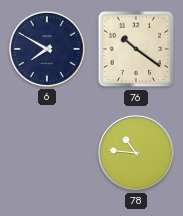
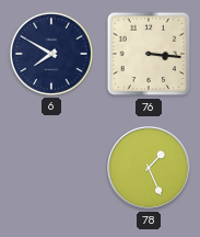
76: 10:21 -> 3:16
78: 10:46 -> 1:26
